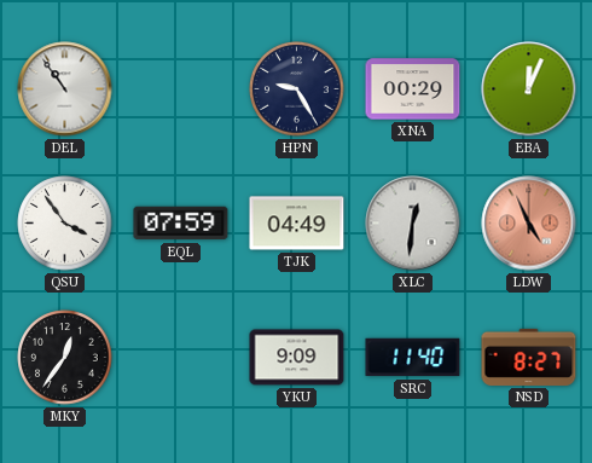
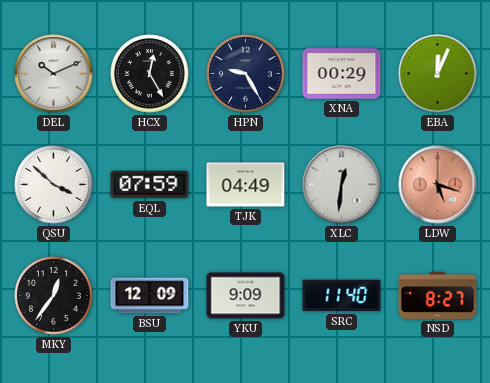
DEL: 10:54 -> 10:11
HCX: none -> 12:25
QSU: 3:54 -> 3:52
LDW: 4:56 -> 5:18
BSU: none -> 12:09
